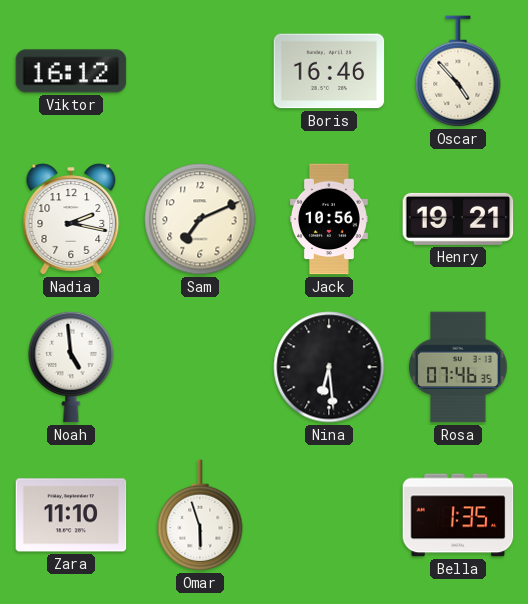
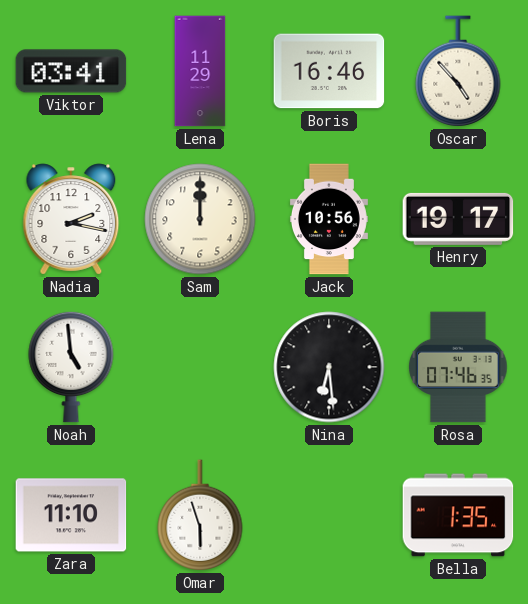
Viktor: 16:12 -> 03:41
Lena: none -> 11:29
Sam: 7:11 -> 12:00
Henry: 19:21 -> 19:17
